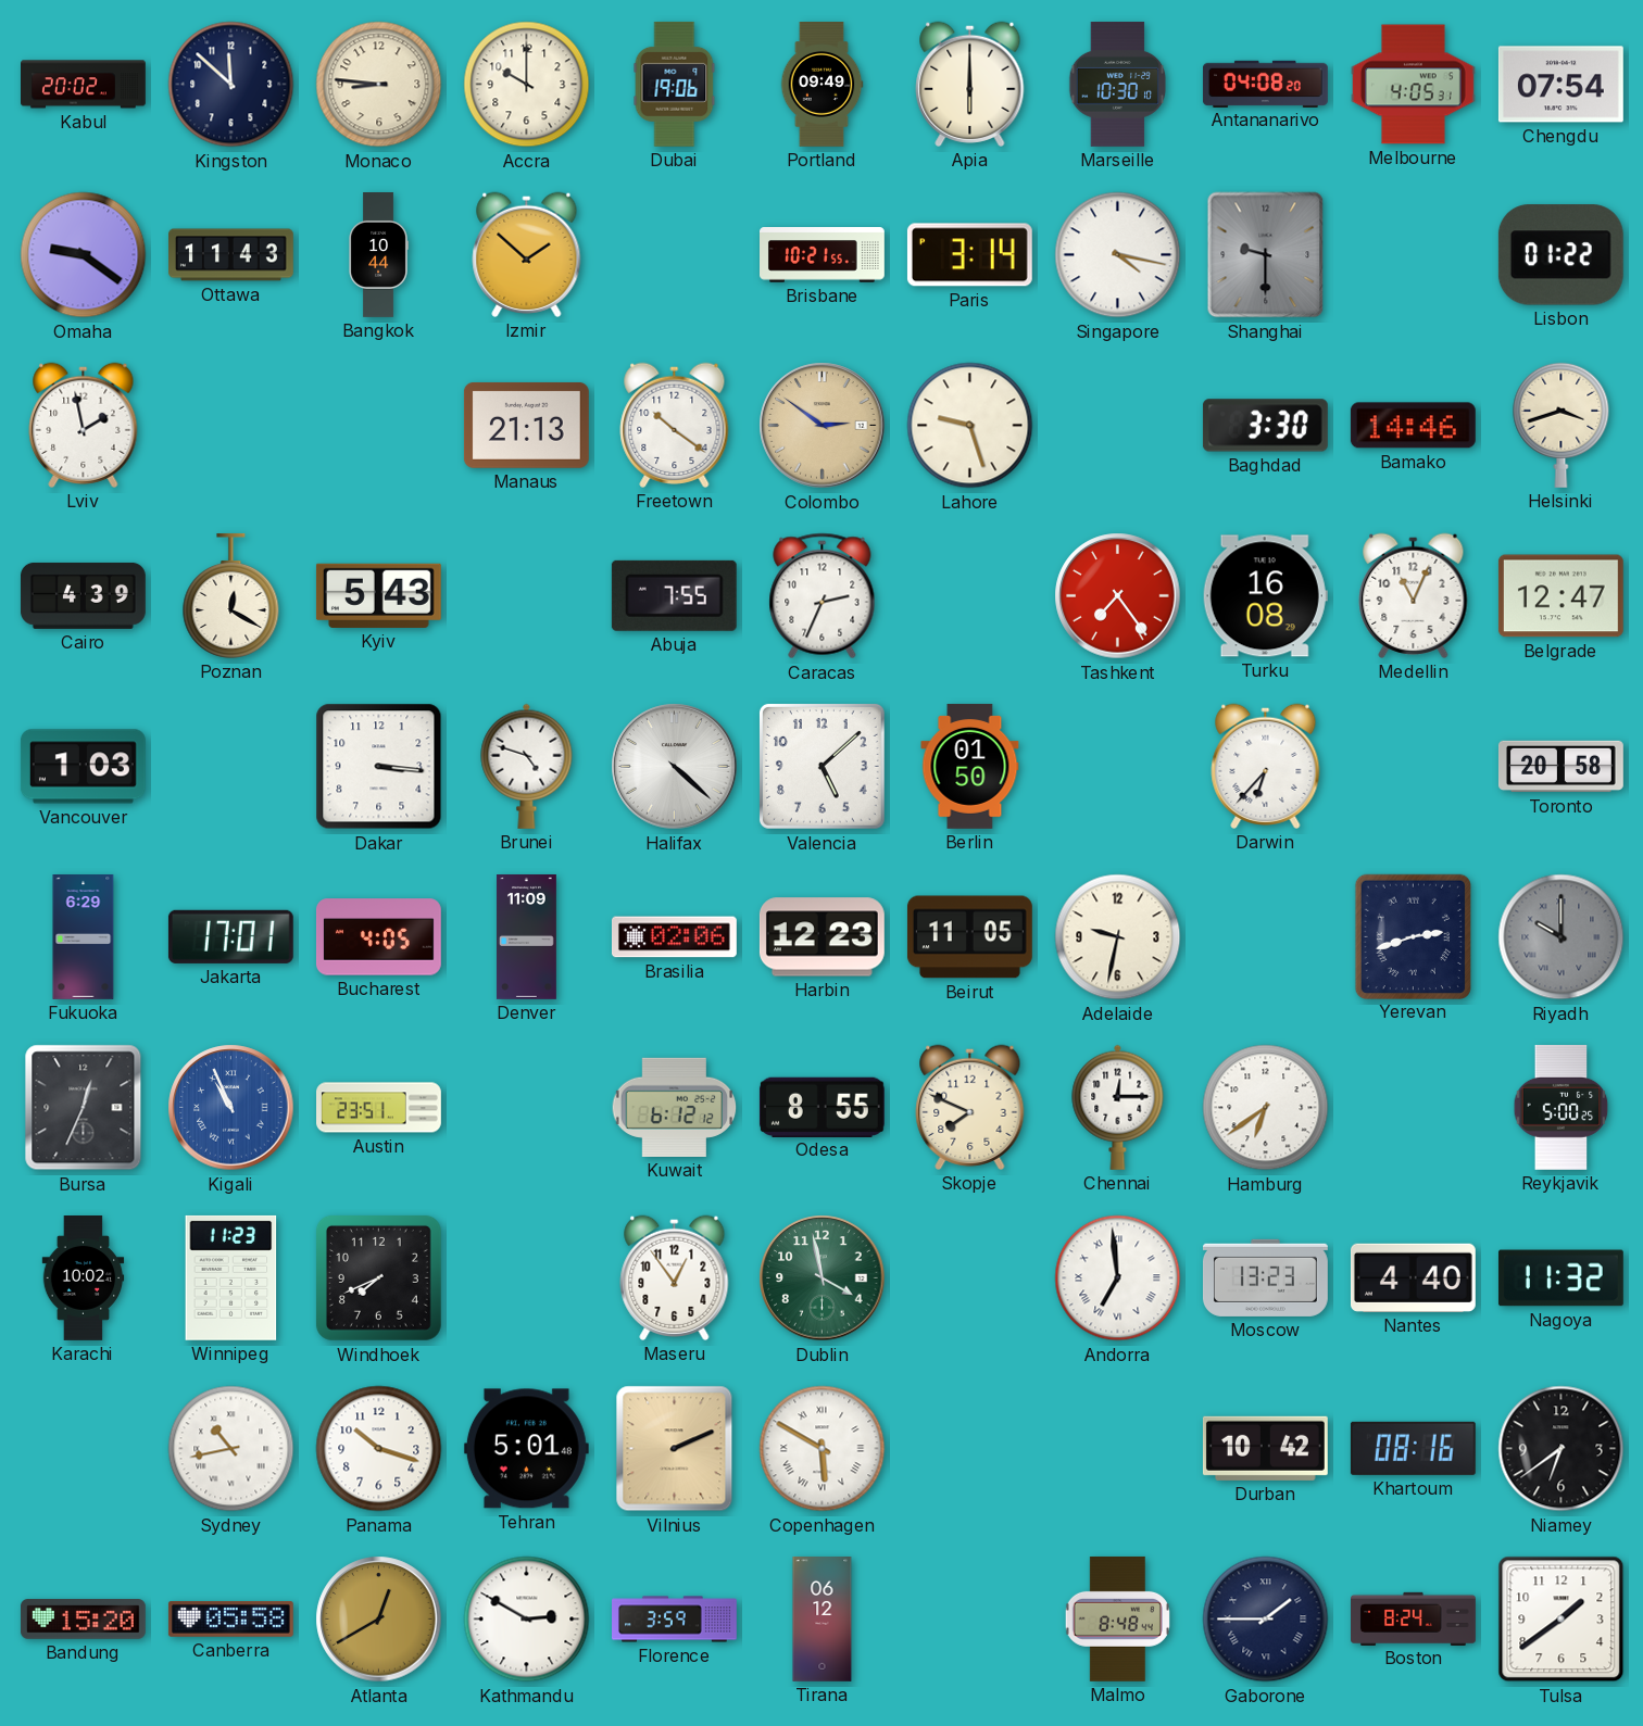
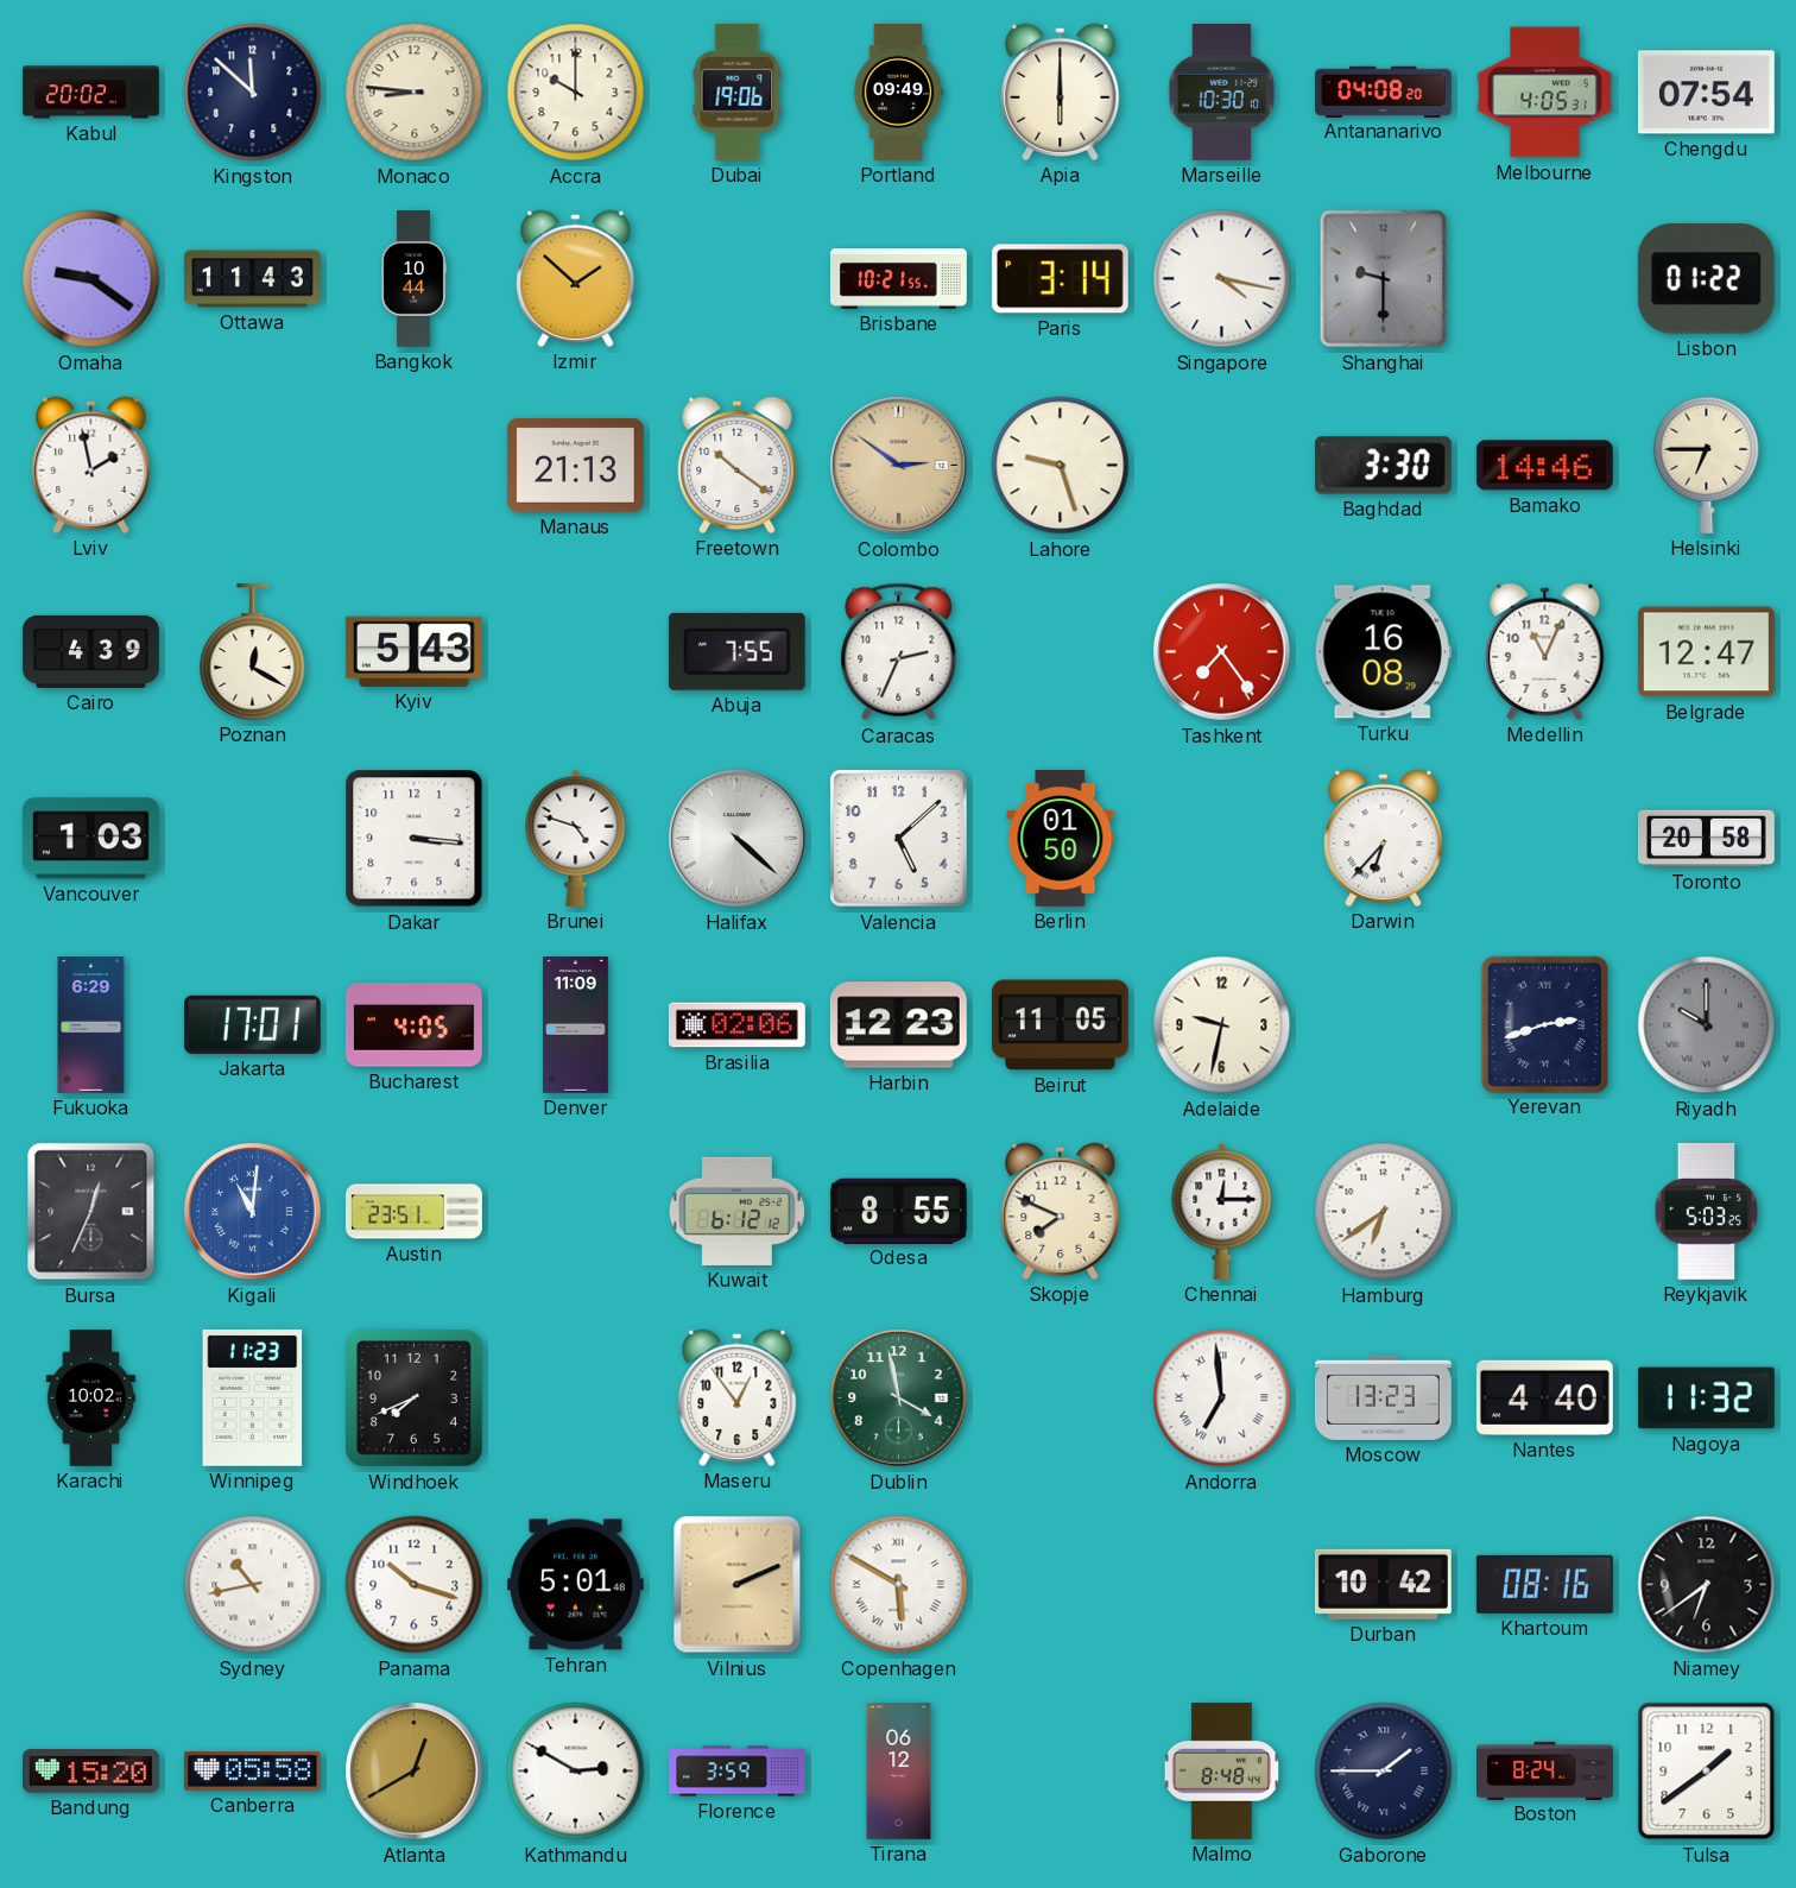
Helsinki: 3:42 -> 6:45
Kigali: 10:56 -> 11:01
Reykjavik: 5:00 -> 5:03
